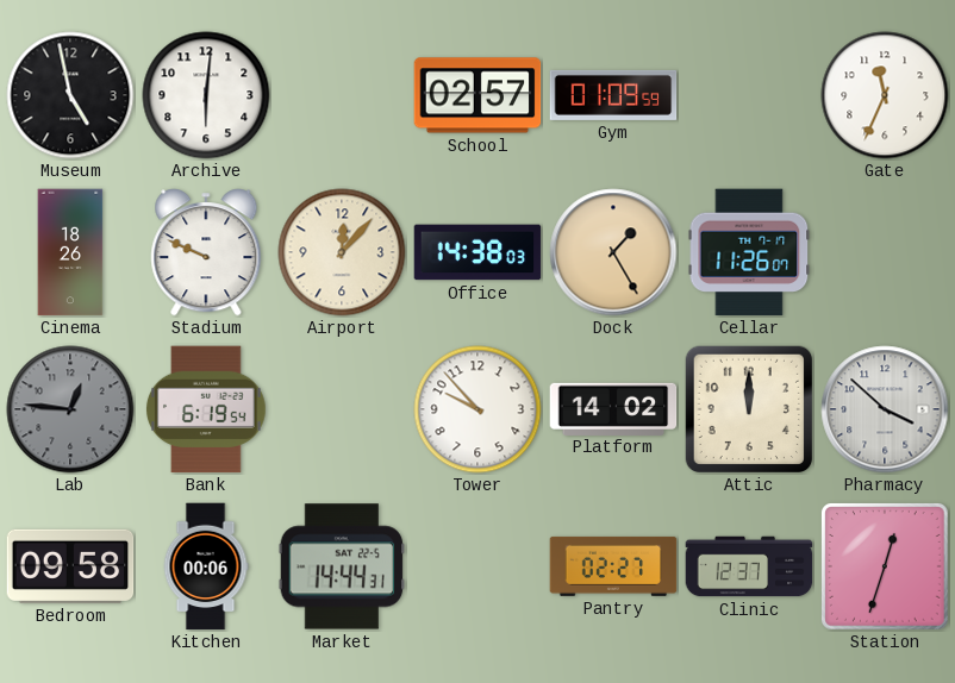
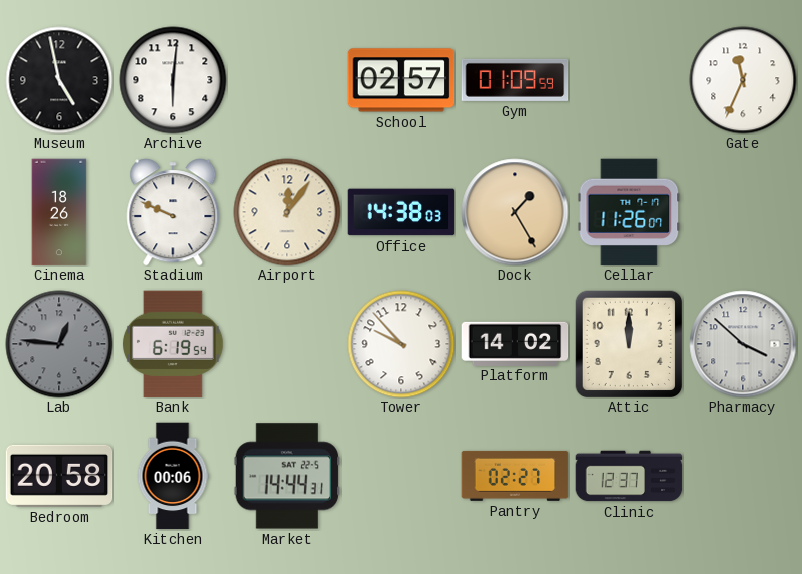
Airport: 12:07 -> 12:06
Bedroom: 09:58 -> 20:58
Station: 12:33 -> none
